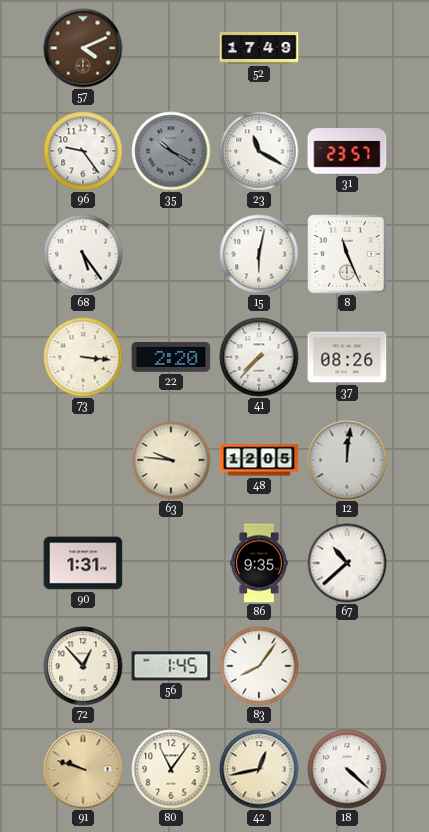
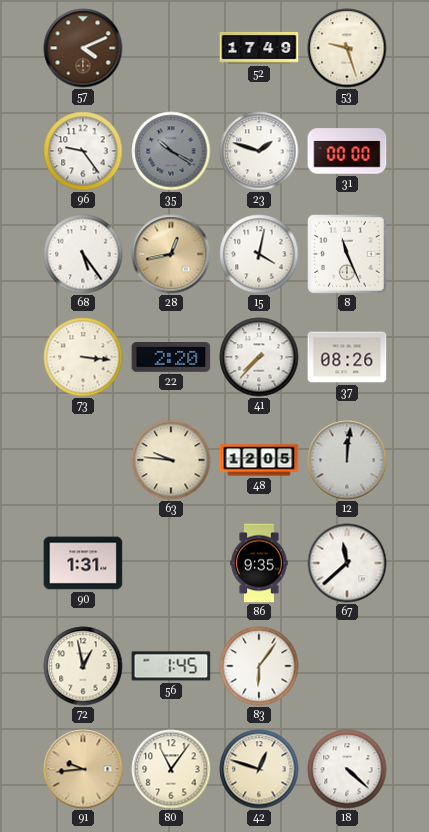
53: none -> 9:27
23: 11:20 -> 1:48
31: 23:57 -> 00:00
28: none -> 12:43
15: 6:02 -> 4:02
67: 10:38 -> 11:38
72: 12:53 -> 12:58
83: 8:06 -> 6:06
91: 9:48 -> 9:44
42: 12:43 -> 12:48
